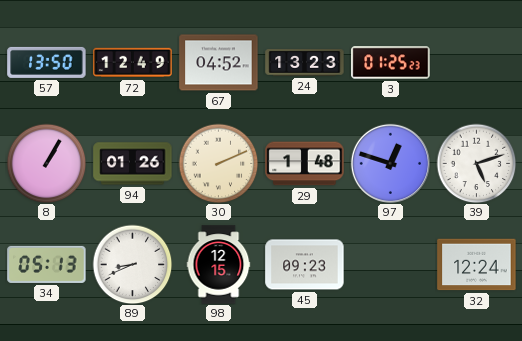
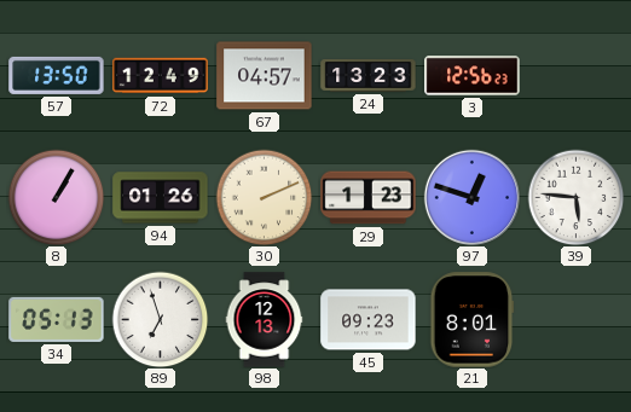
67: 04:52 -> 04:57
3: 01:25 -> 12:56
29: 1:48 -> 1:23
39: 5:12 -> 5:46
89: 8:41 -> 6:57
98: 12:15 -> 12:13
21: none -> 8:01
32: 12:24 -> none
